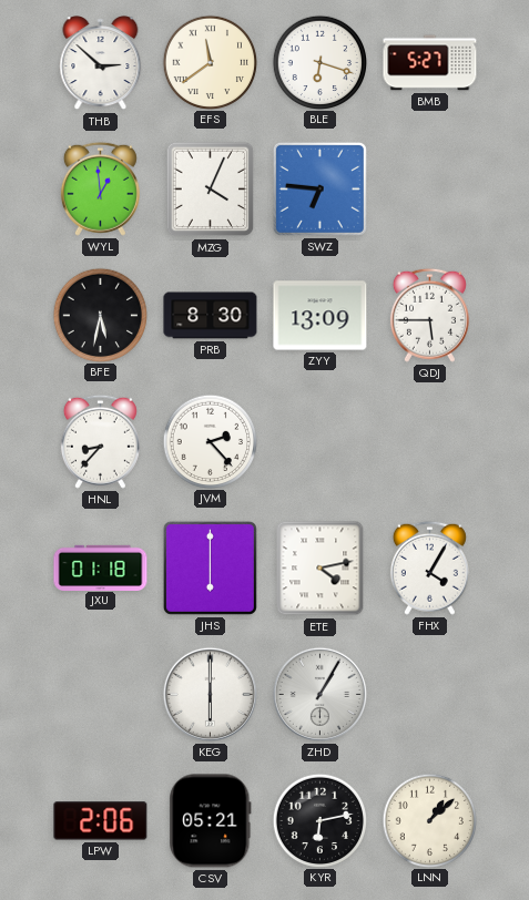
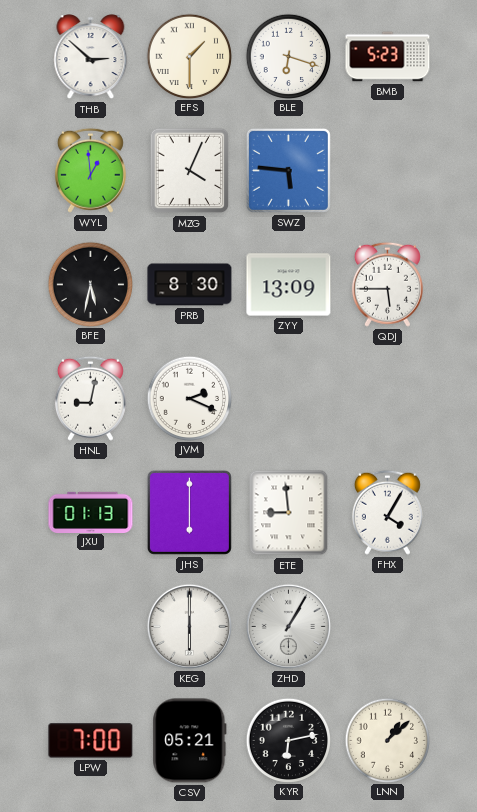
EFS: 11:39 -> 1:30
BMB: 5:27 -> 5:23
SWZ: 6:46 -> 5:46
HNL: 8:37 -> 9:02
JVM: 2:23 -> 2:19
JXU: 01:18 -> 01:13
ETE: 4:13 -> 8:59
LPW: 2:06 -> 7:00
